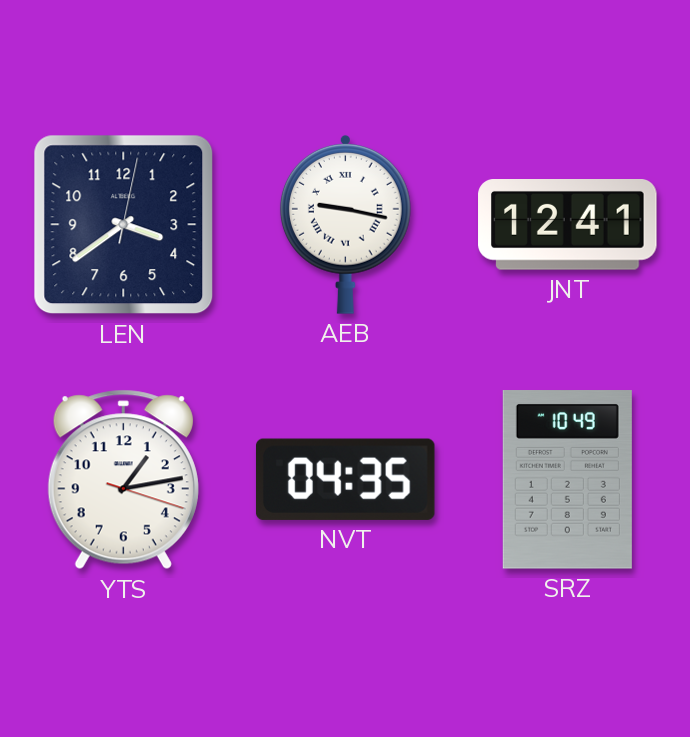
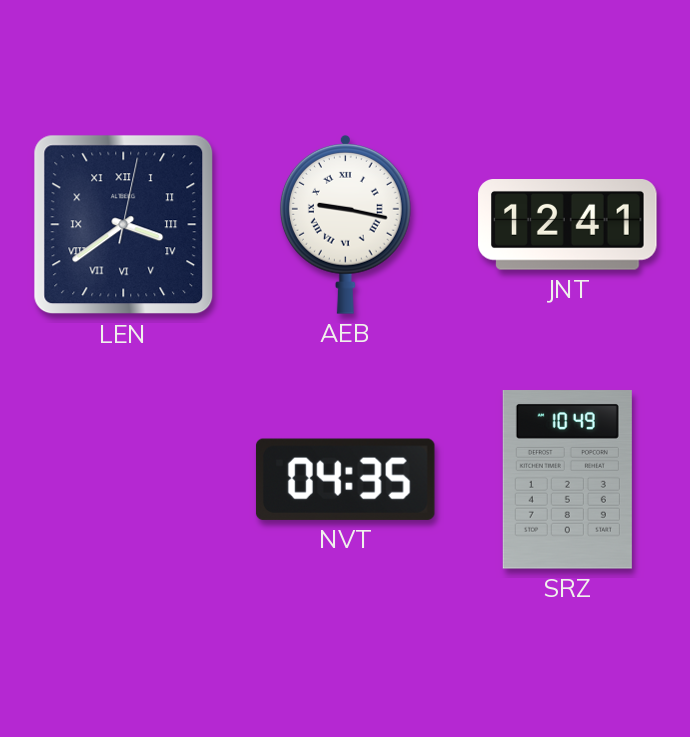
LEN numerals: Arabic -> Roman
YTS: 1:13 -> none
